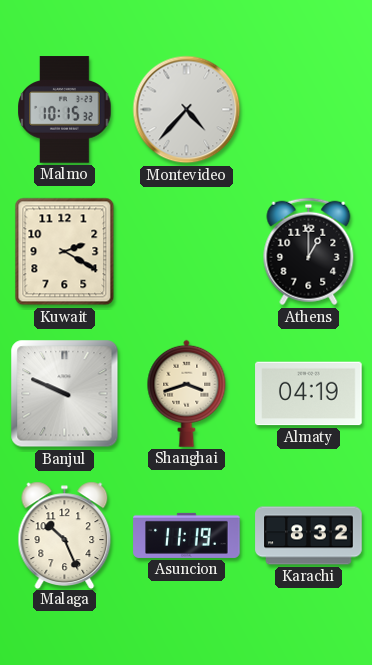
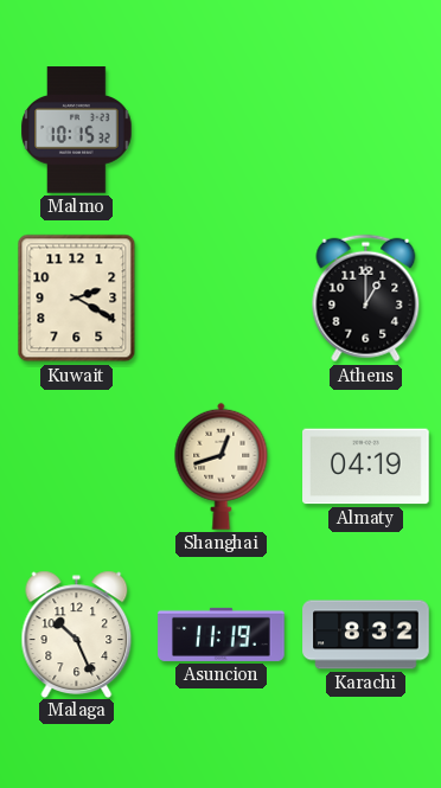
Montevideo: 4:37 -> none
Banjul: 9:49 -> none
Shanghai: 3:42 -> 12:42
